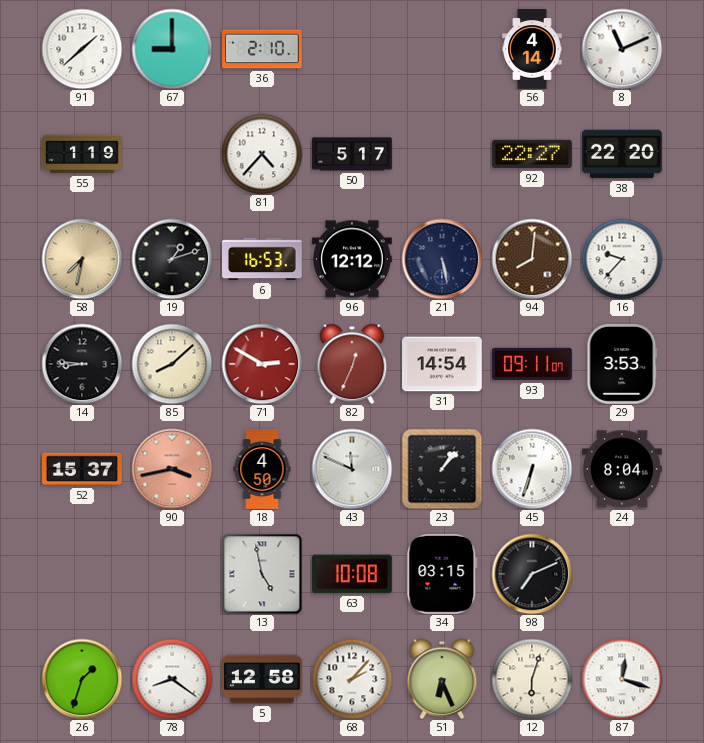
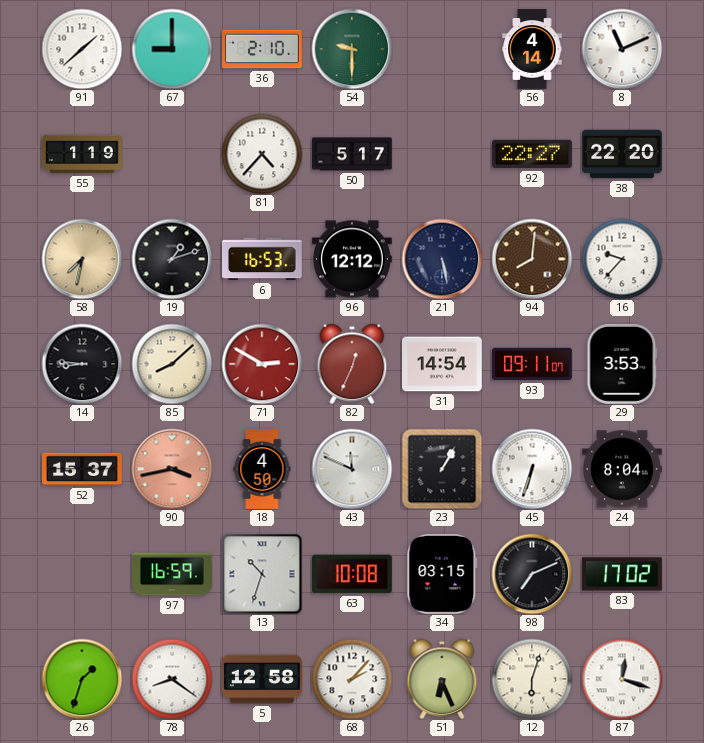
54: none -> 9:30
23: 1:07 -> 1:05
97: none -> 16:59
13: 4:58 -> 10:33
83: none -> 17:02
